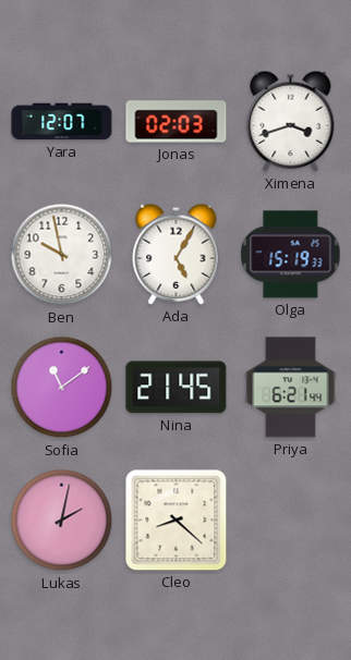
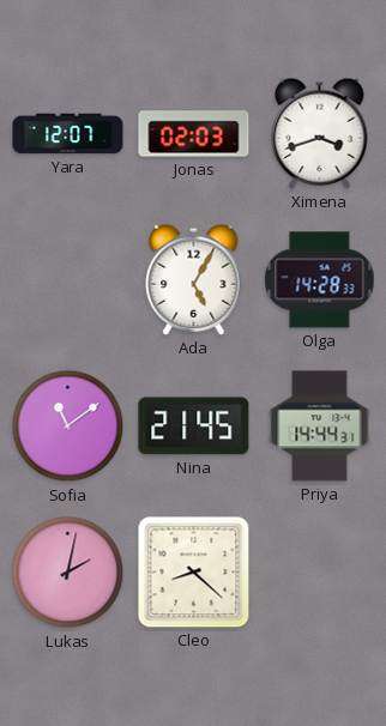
Ben: 9:58 -> none
Olga: 15:19 -> 14:28
Priya: 6:21 -> 14:44
